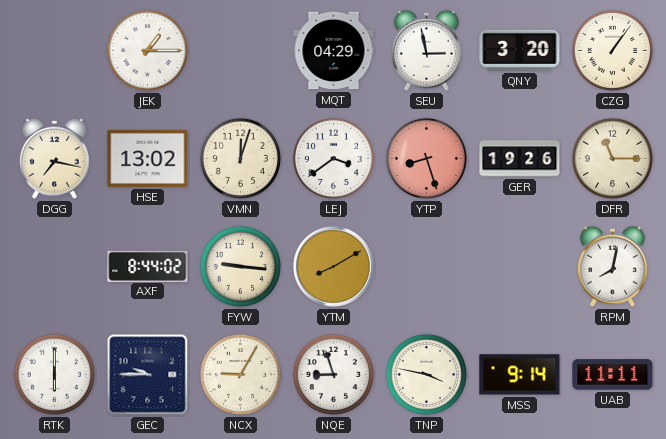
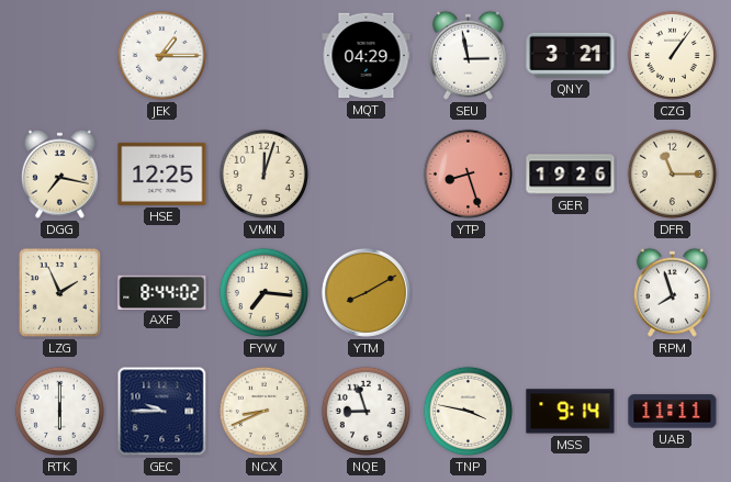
QNY: 3:20 -> 3:21
HSE: 13:02 -> 12:25
LEJ: 3:39 -> none
LZG: none -> 1:56
FYW: 9:16 -> 7:16
RPM: 8:02 -> 7:57
NCX: 9:05 -> 8:41
